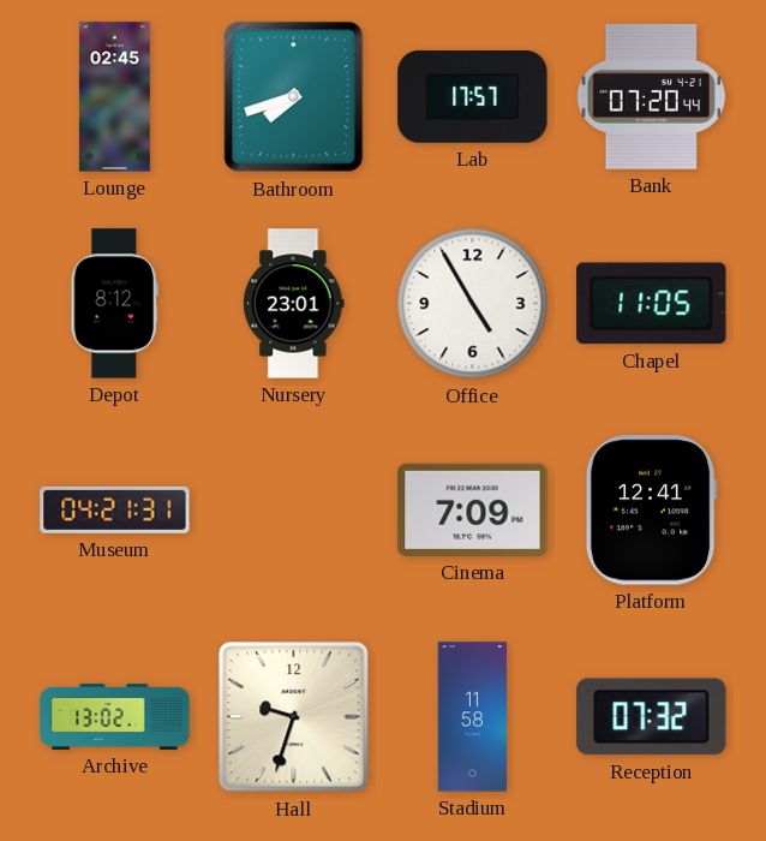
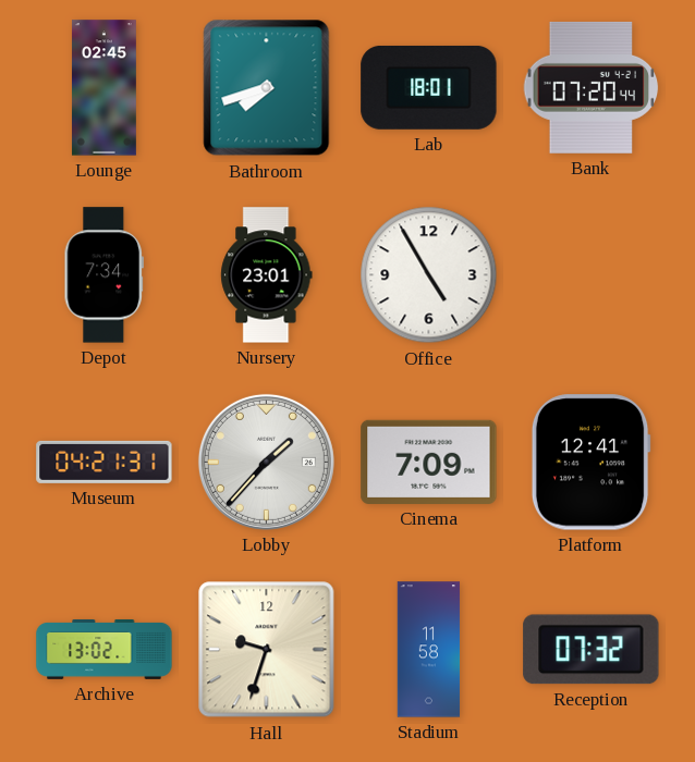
Lab: 17:57 -> 18:01
Depot: 8:12 -> 7:34
Chapel: 11:05 -> none
Lobby: none -> 1:37
